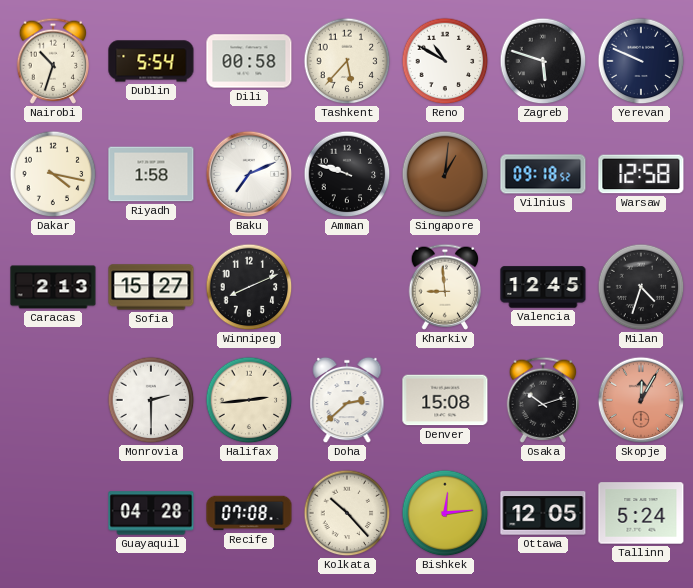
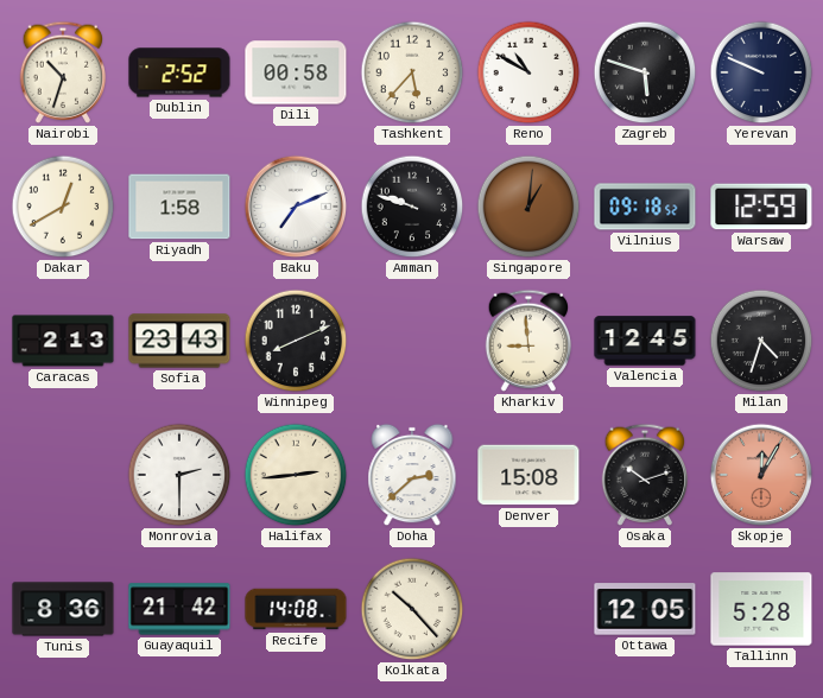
Dublin: 5:54 -> 2:52
Dakar: 4:17 -> 12:40
Warsaw: 12:58 -> 12:59
Sofia: 15:27 -> 23:43
Tunis: none -> 8:36
Guayaquil: 04:28 -> 21:42
Recife: 07:08 -> 14:08
Bishkek: 12:14 -> none
Tallinn: 5:24 -> 5:28
